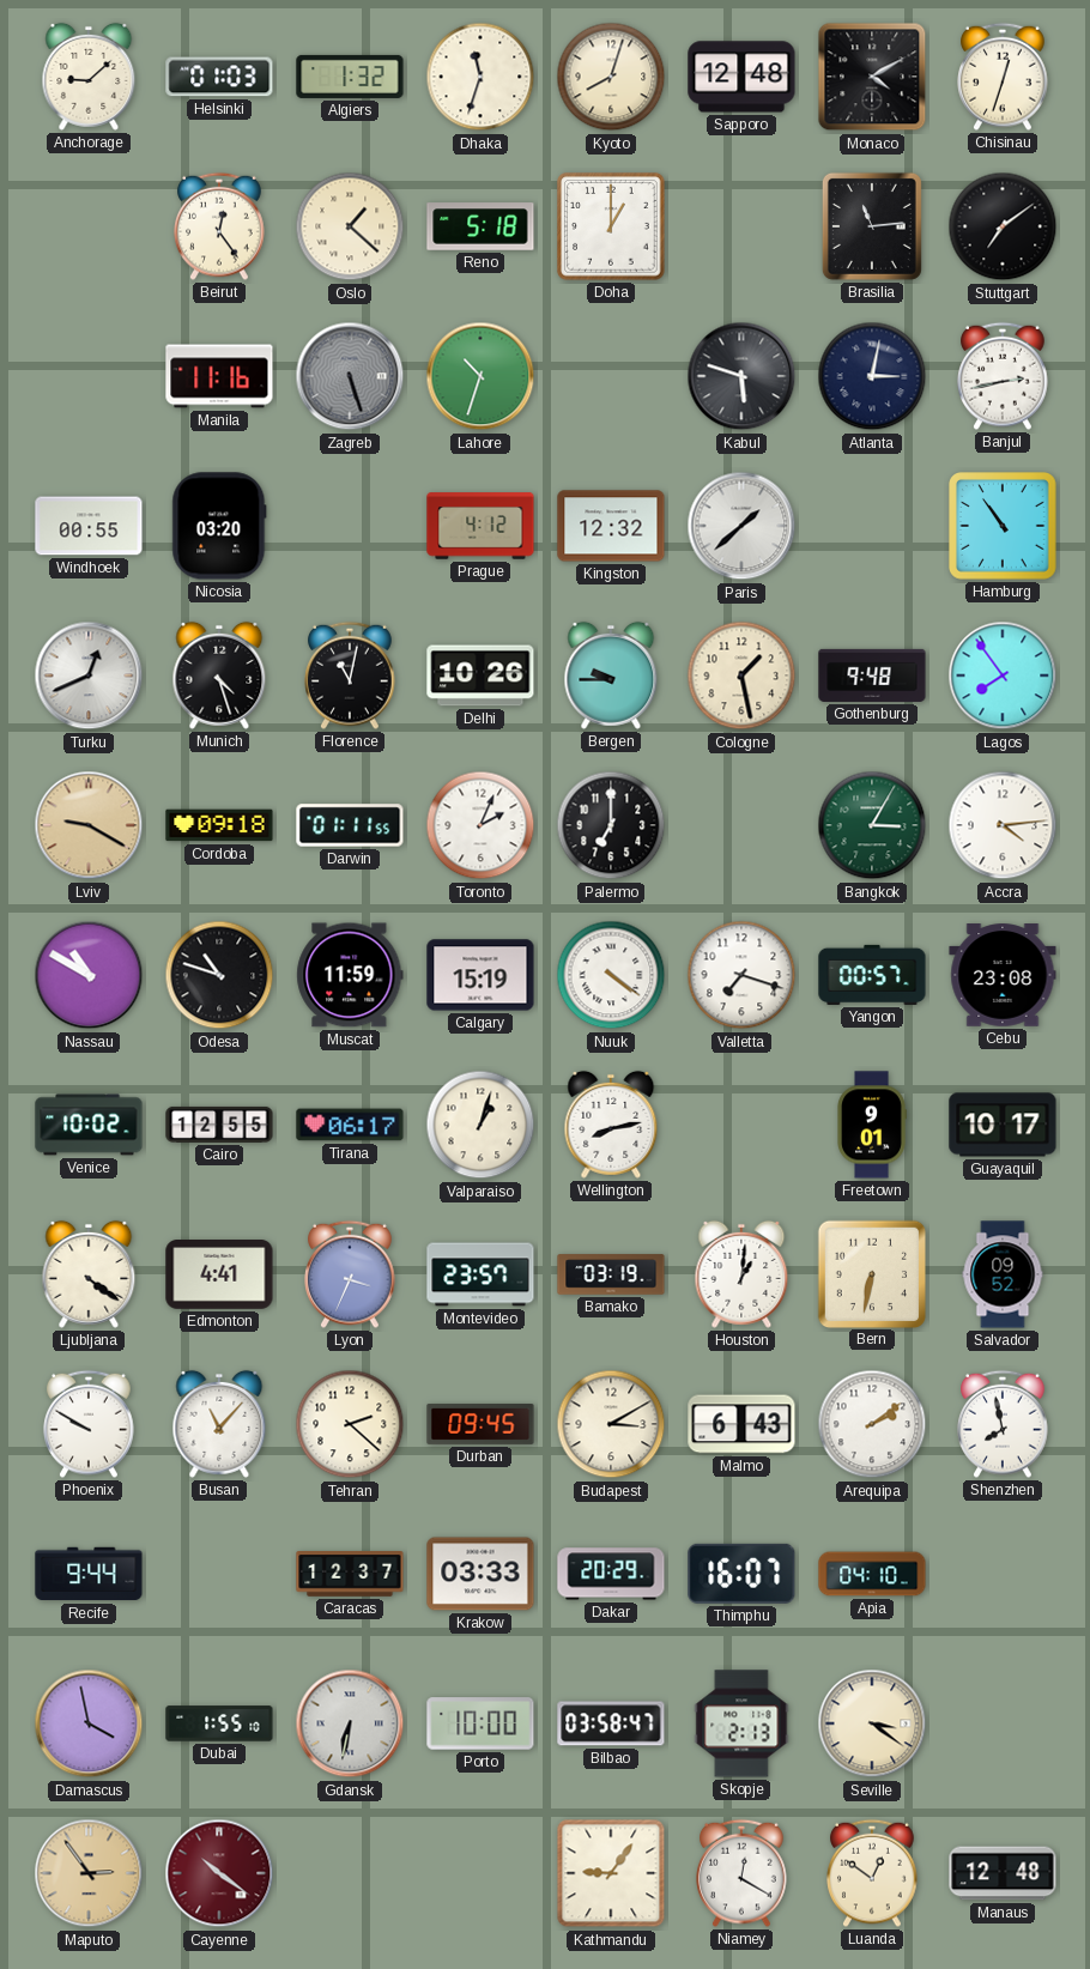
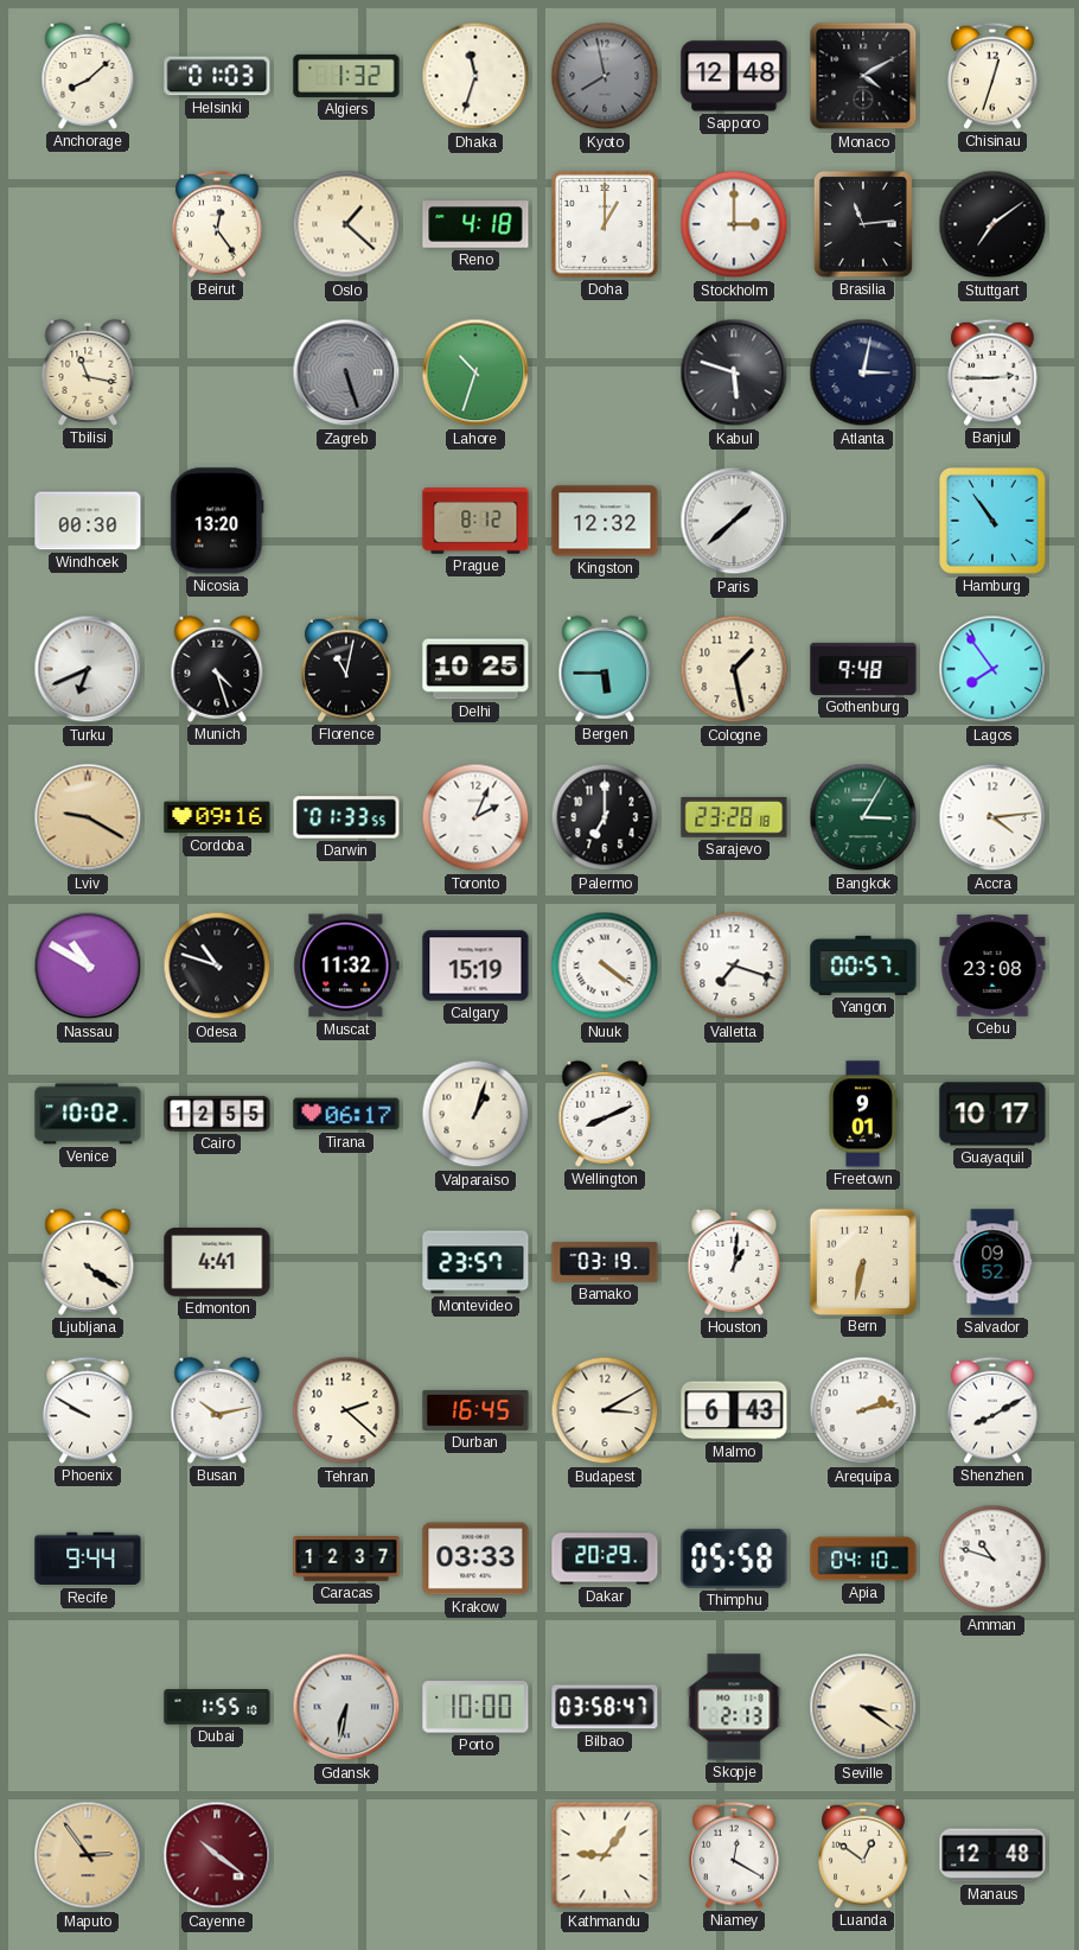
Anchorage: 9:08 -> 8:08
Kyoto: 8:03 -> 7:58
Kyoto dial: cream -> grey
Reno: 5:18 -> 4:18
Stockholm: none -> 3:00
Tbilisi: none -> 11:17
Manila: 11:16 -> none
Banjul: 2:43 -> 2:45
Windhoek: 00:55 -> 00:30
Nicosia: 03:20 -> 13:20
Prague: 4:12 -> 8:12
Turku: 12:41 -> 6:41
Delhi: 10:26 -> 10:25
Bergen: 9:45 -> 5:45
Cordoba: 09:18 -> 09:16
Darwin: 01:11 -> 01:33
Sarajevo: none -> 23:28
Muscat: 11:59 -> 11:32
Wellington: 8:13 -> 8:11
Lyon: 3:34 -> none
Busan: 11:07 -> 10:13
Durban: 09:45 -> 16:45
Arequipa: 2:09 -> 2:13
Shenzhen: 7:58 -> 8:10
Thimphu: 16:07 -> 05:58
Amman: none -> 10:48
Damascus: 3:58 -> none
